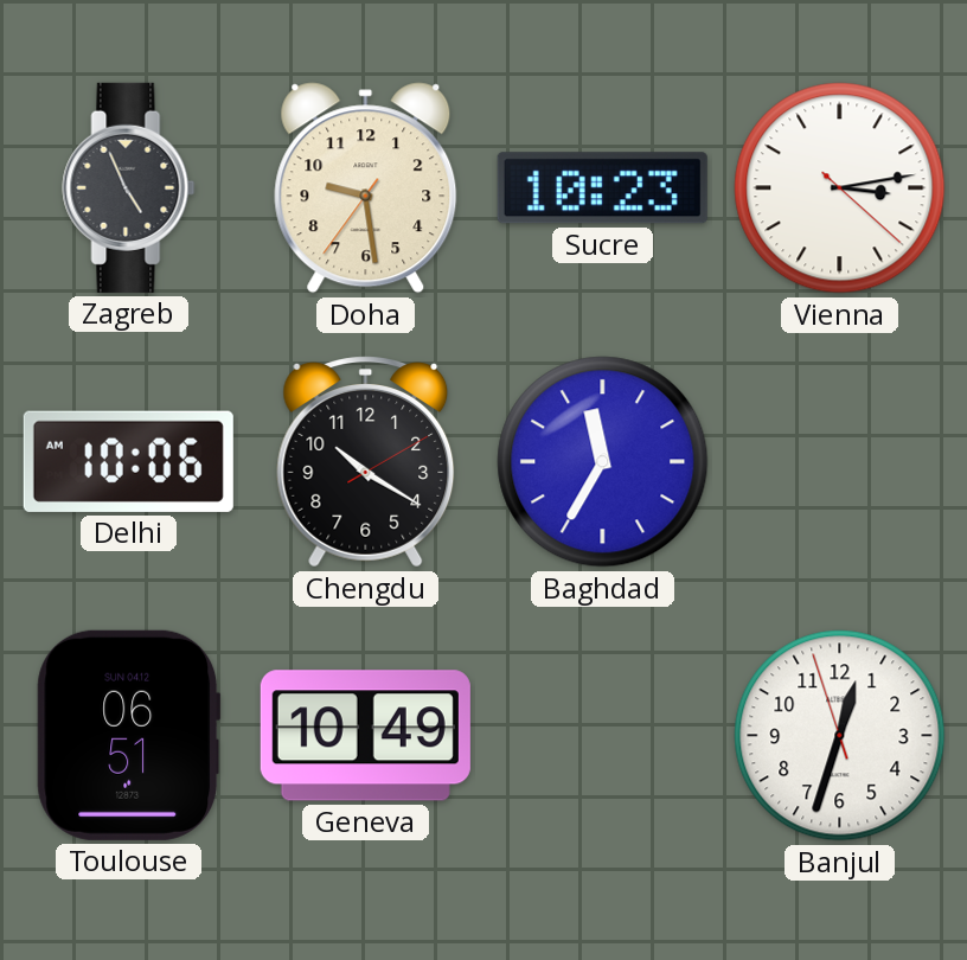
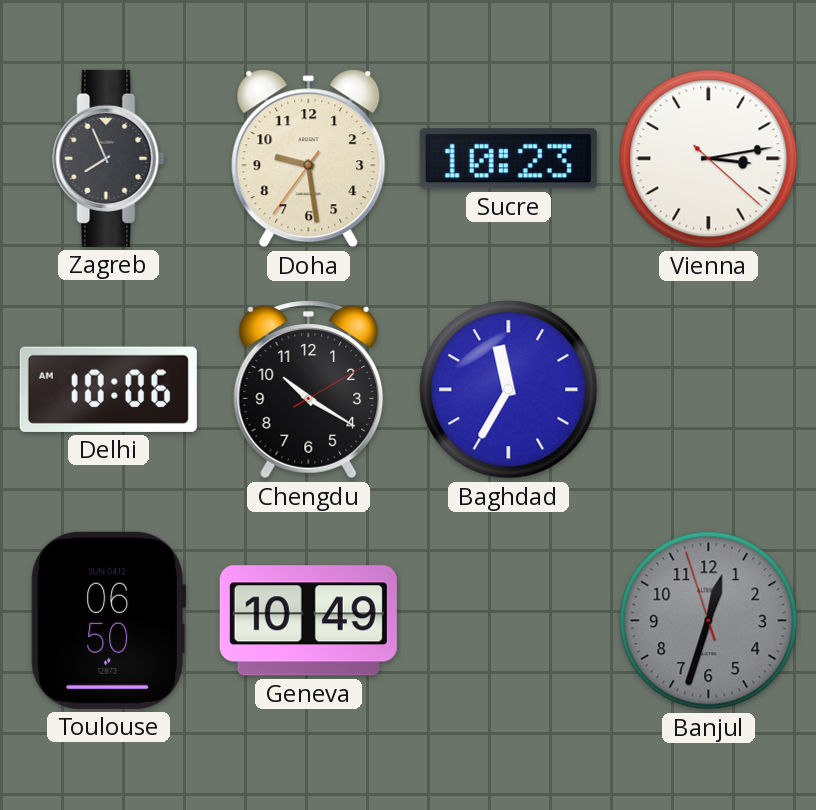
Zagreb: 4:56 -> 7:56
Toulouse: 06:51 -> 06:50
Banjul dial: white -> grey
